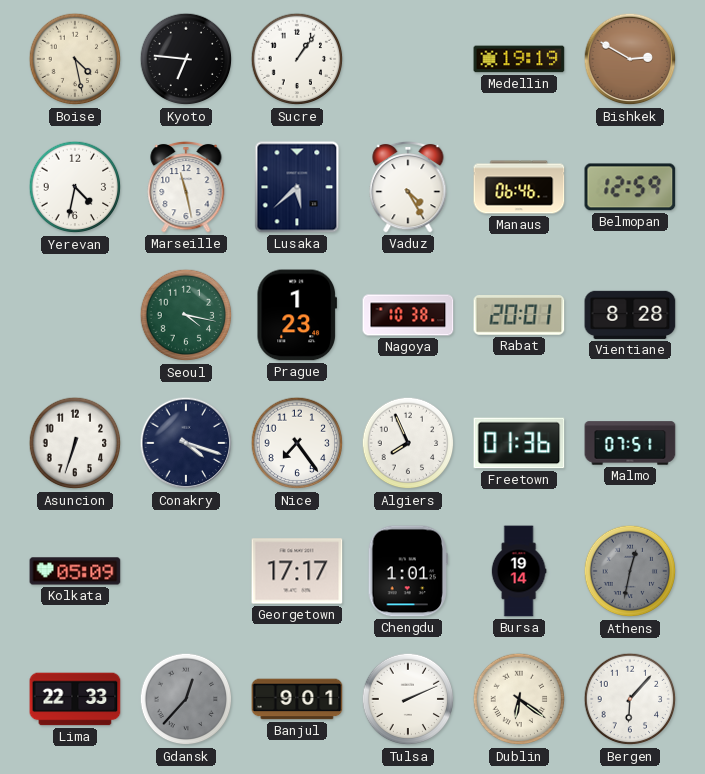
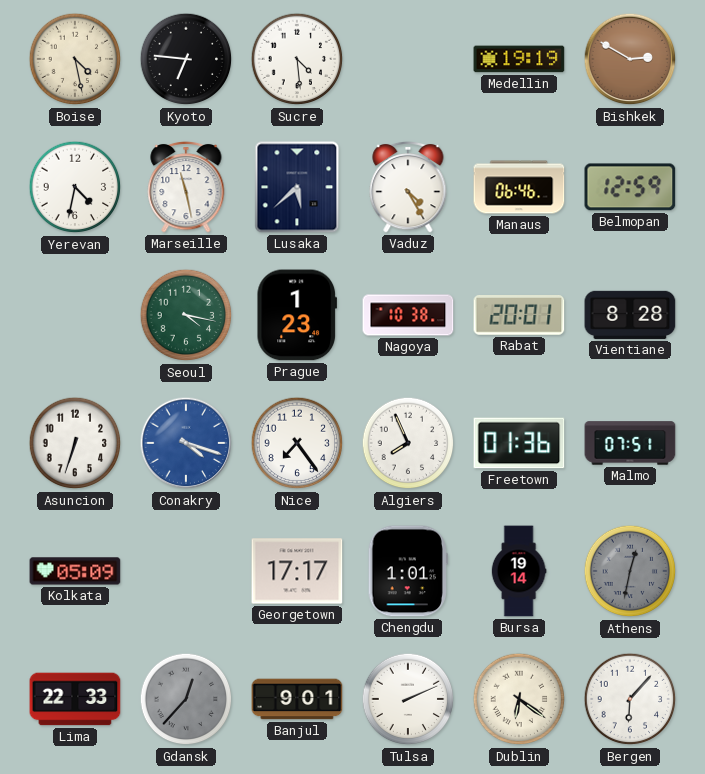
Sucre: 1:06 -> 4:29
Conakry dial: navy -> blue
